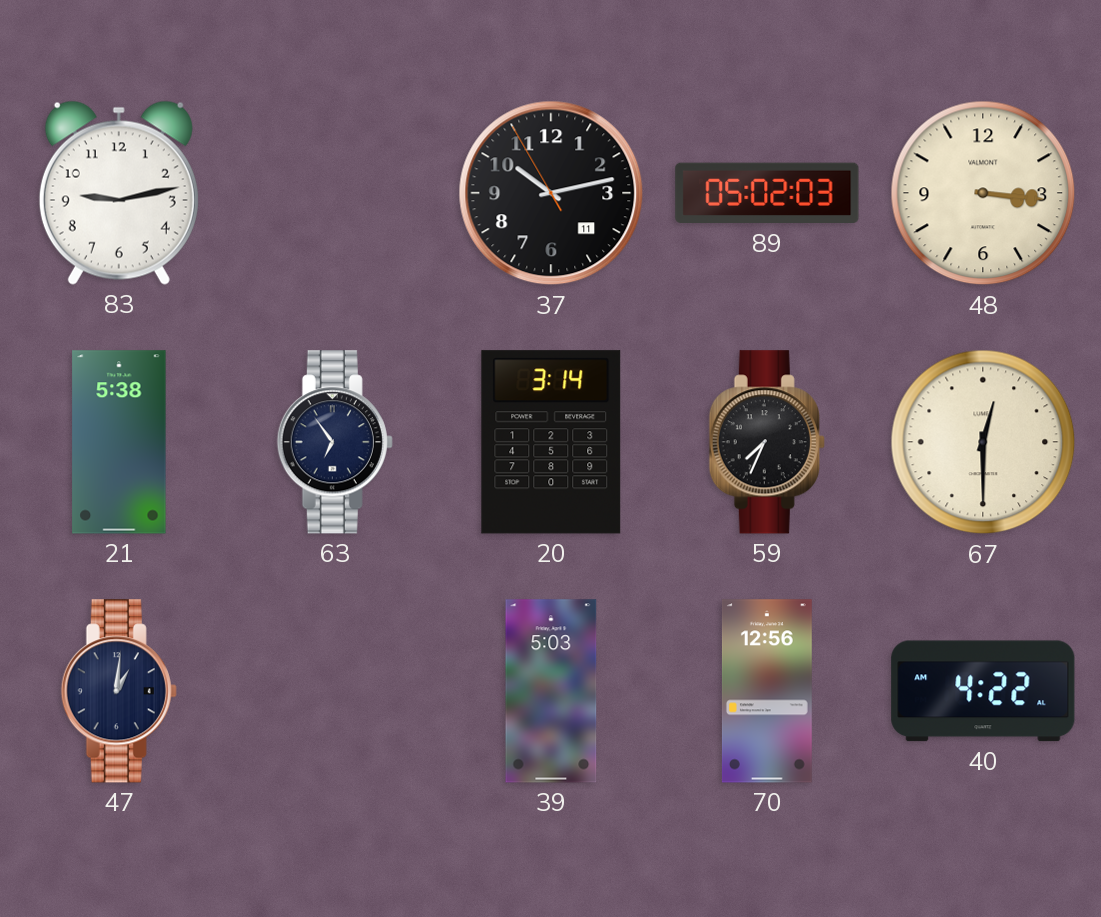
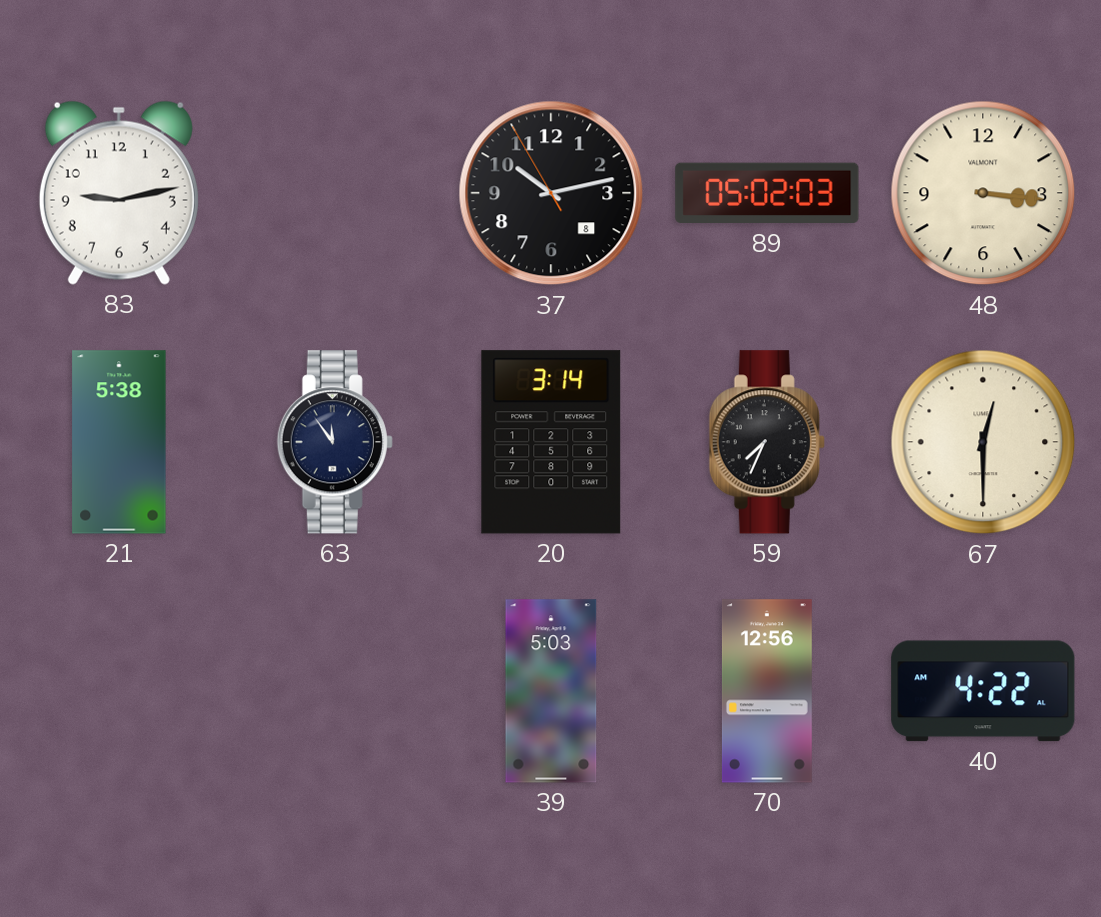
37 date: 11 -> 8
63: 6:54 -> 11:54
47: 1:01 -> none
